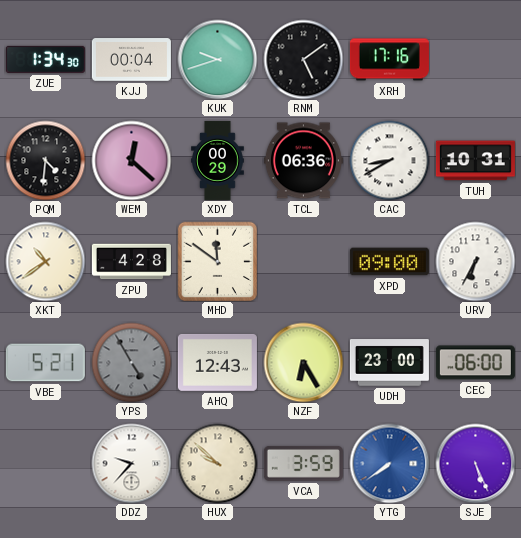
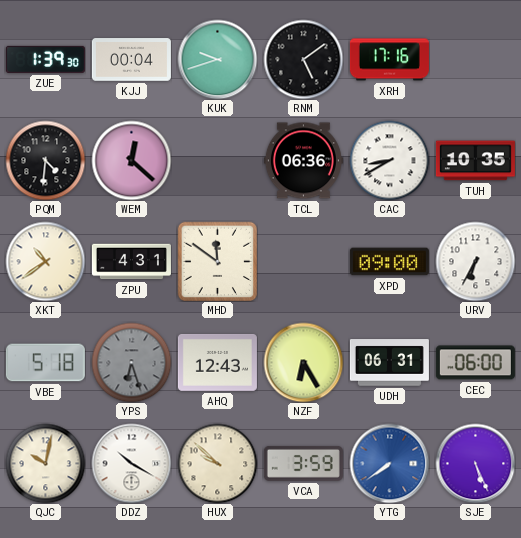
ZUE: 1:34 -> 1:39
XDY: 00:29 -> none
TUH: 10:31 -> 10:35
ZPU: 4:28 -> 4:31
VBE: 5:21 -> 5:18
YPS: 4:55 -> 6:27
UDH: 23:00 -> 06:31
QJC: none -> 10:02
DDZ: 9:37 -> 10:20
